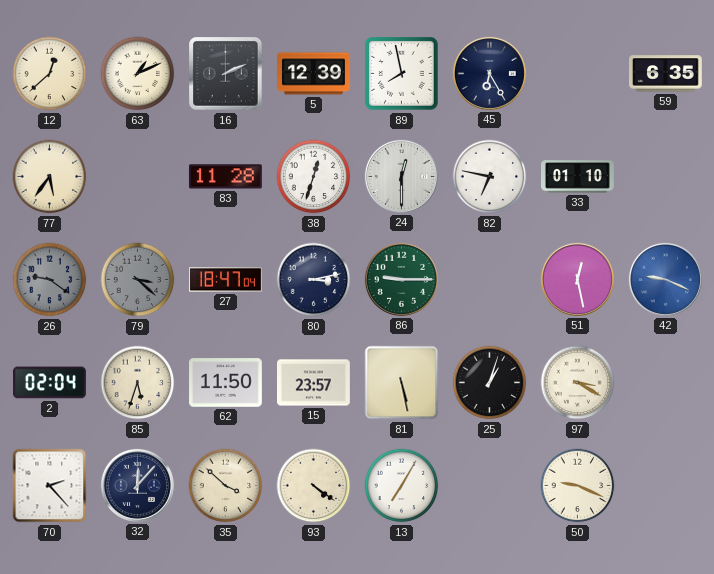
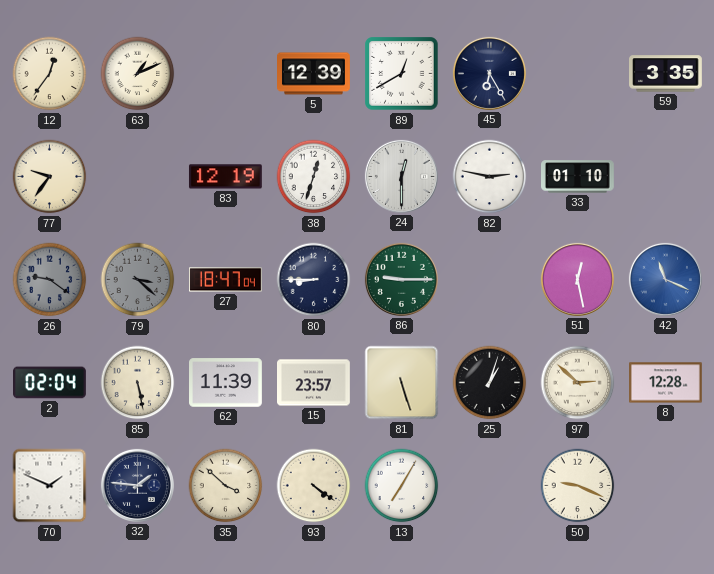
12: 12:38 -> 12:36
16: 2:11 -> none
89: 7:58 -> 12:40
59: 6:35 -> 3:35
77: 5:36 -> 9:36
83: 11:28 -> 12:19
82: 6:47 -> 2:47
80: 3:13 -> 8:45
42: 9:19 -> 11:19
85: 5:33 -> 5:28
62: 11:50 -> 11:39
81: 5:28 -> 5:27
97: 3:20 -> 2:52
8: none -> 12:28
70: 2:23 -> 1:49
32: 12:07 -> 1:46
